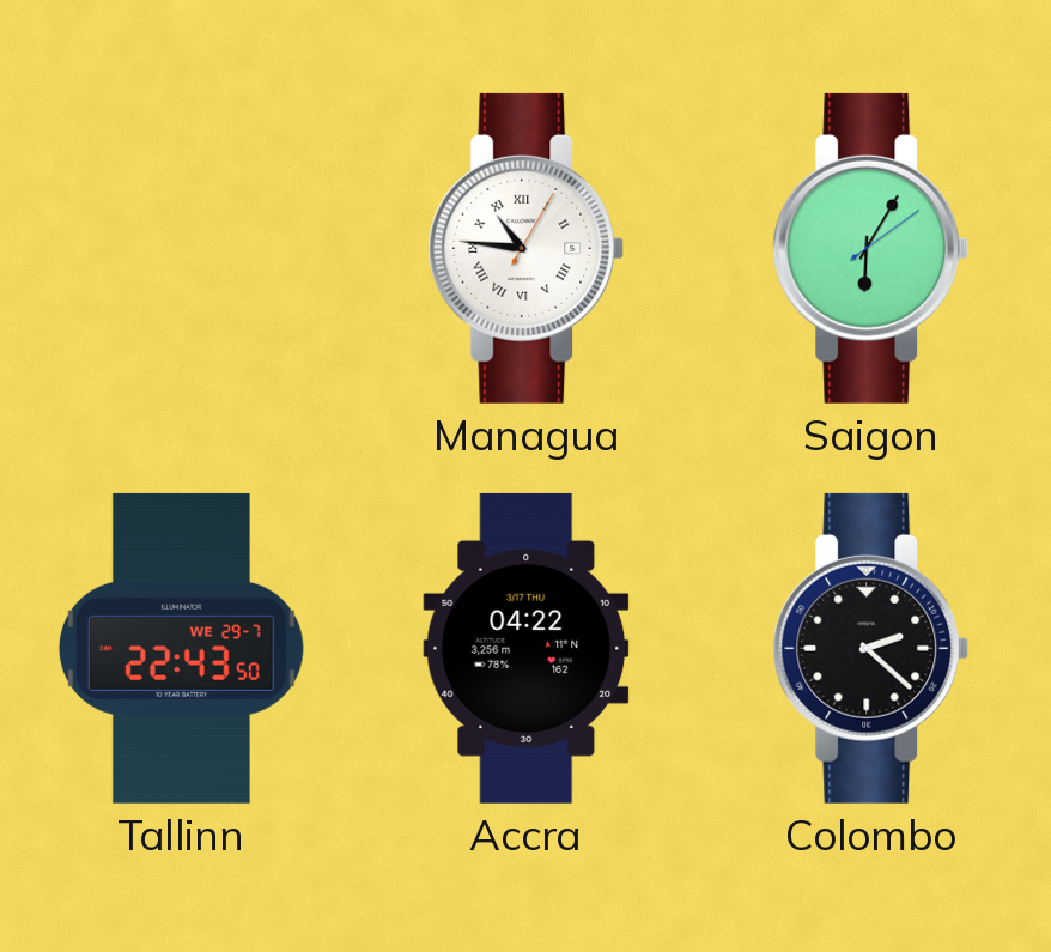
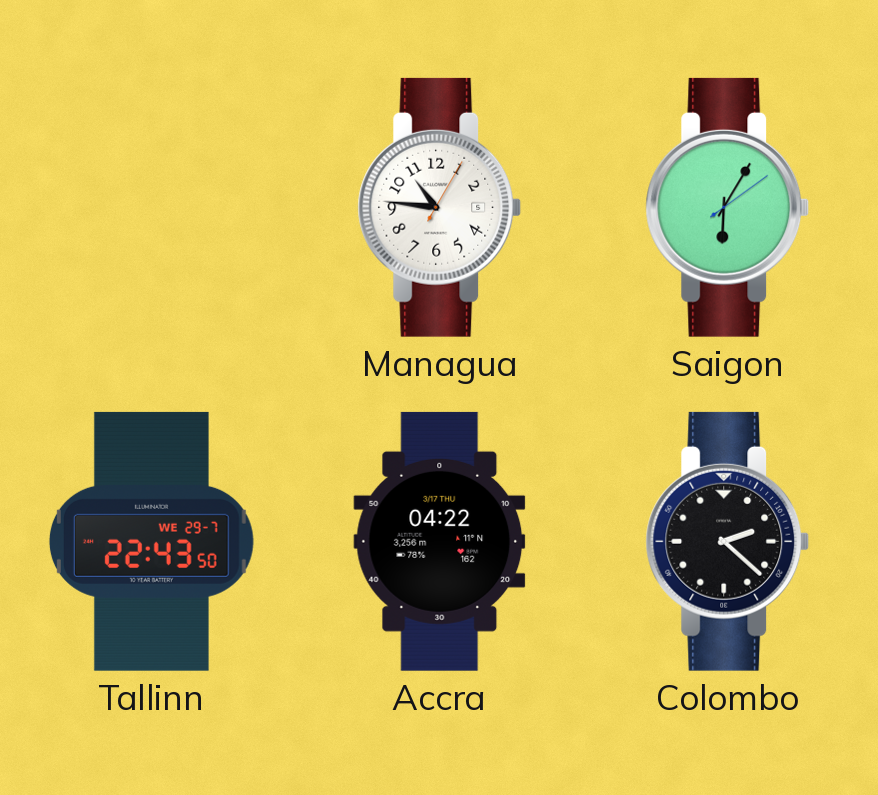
Managua numerals: Roman -> Arabic
